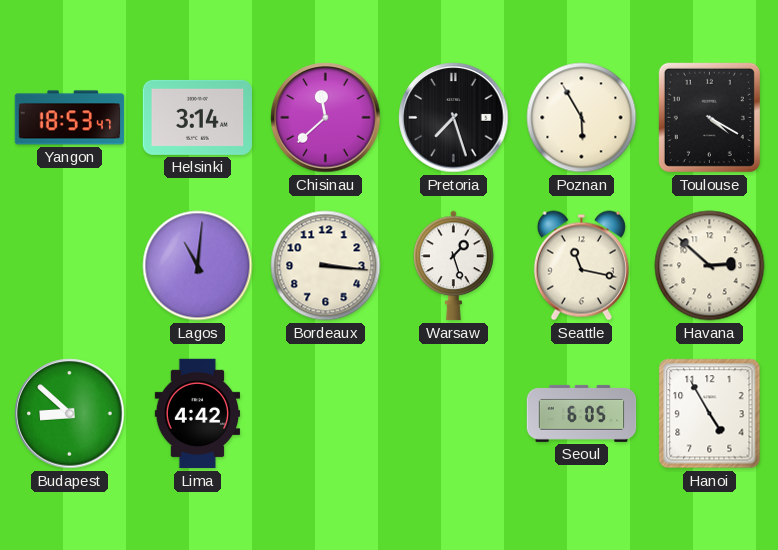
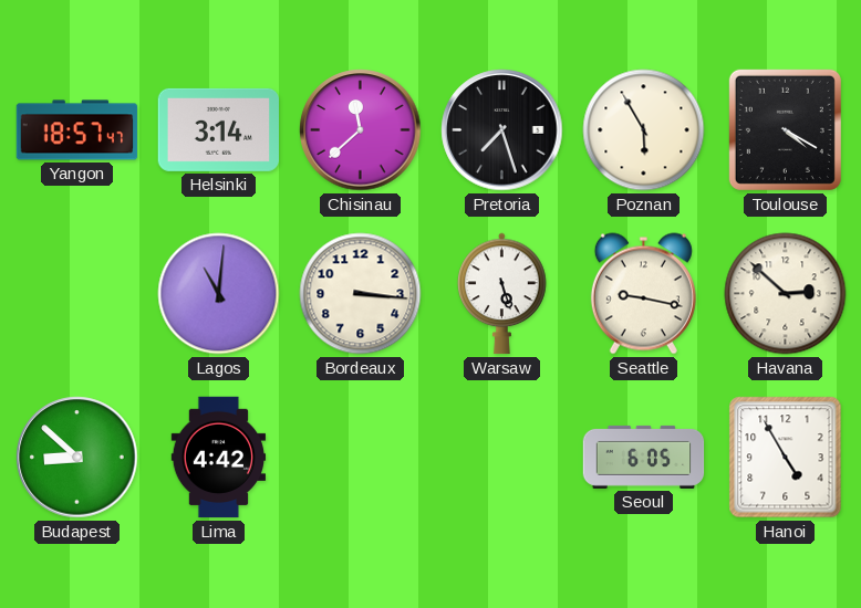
Yangon: 18:53 -> 18:57
Warsaw: 1:27 -> 5:27
Seattle: 11:17 -> 9:17
